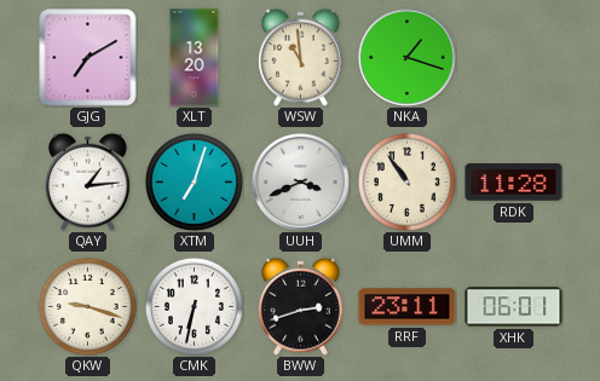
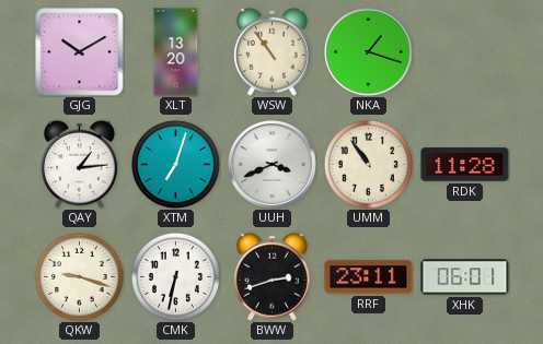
GJG: 7:10 -> 10:10
WSW: 10:59 -> 10:54
